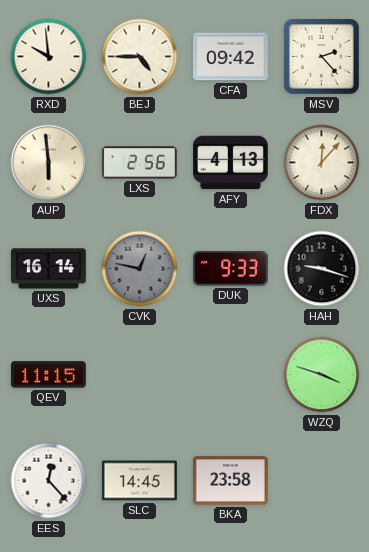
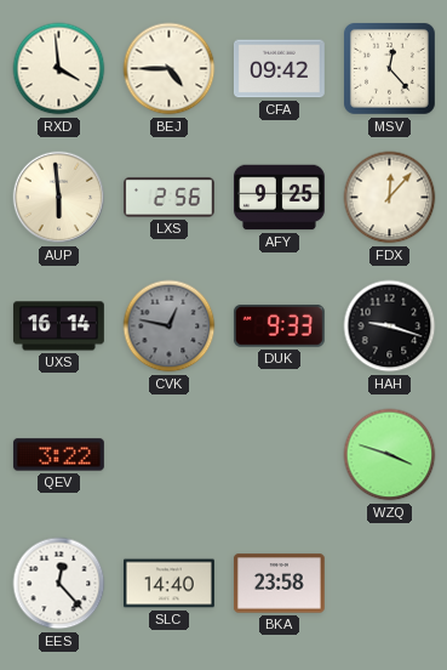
RXD: 9:59 -> 3:59
MSV: 2:23 -> 12:23
AFY: 4:13 -> 9:25
QEV: 11:15 -> 3:22
SLC: 14:45 -> 14:40
